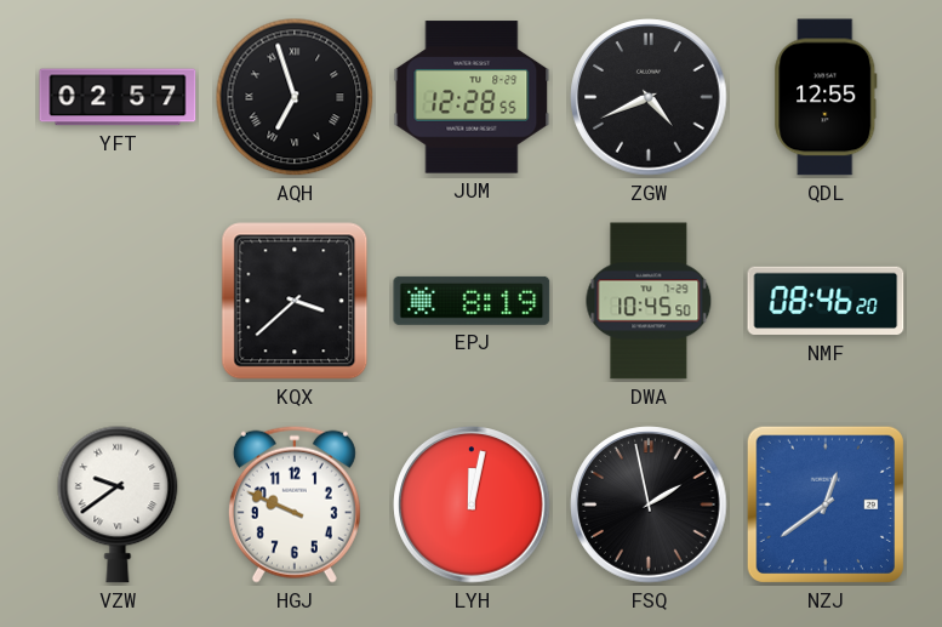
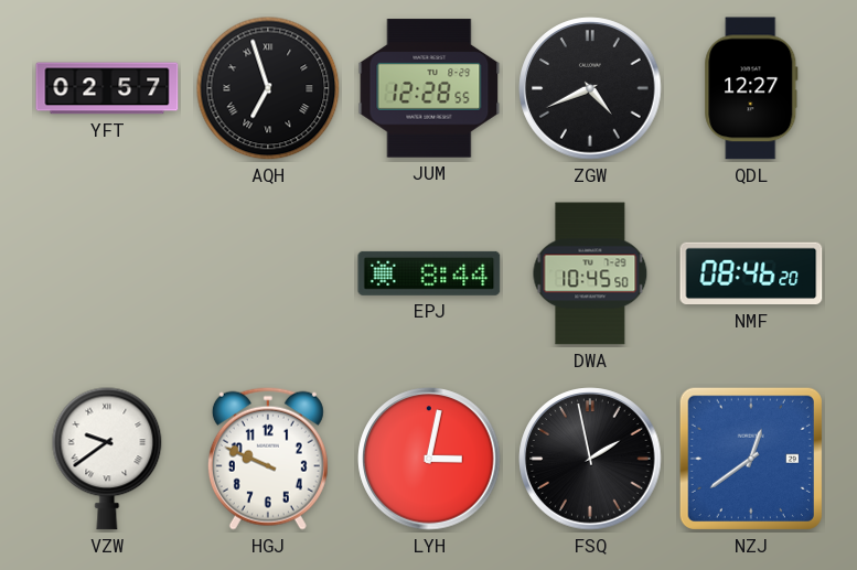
QDL: 12:55 -> 12:27
KQX: 3:38 -> none
EPJ: 8:19 -> 8:44
LYH: 12:02 -> 3:02
